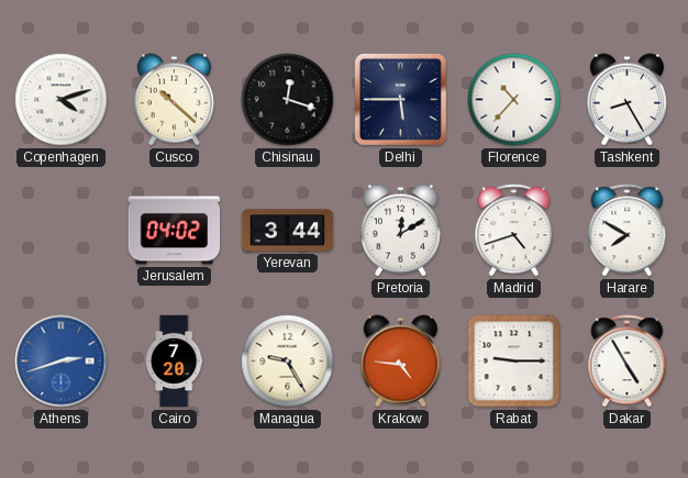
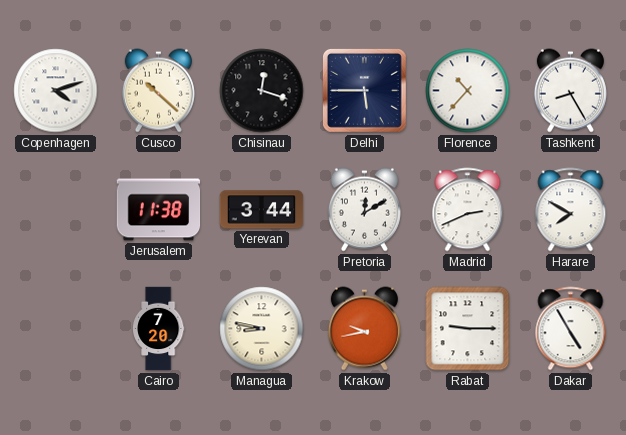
Jerusalem: 04:02 -> 11:38
Madrid: 4:42 -> 2:41
Athens: 2:42 -> none
Managua: 9:25 -> 8:47
Krakow: 4:46 -> 9:43
